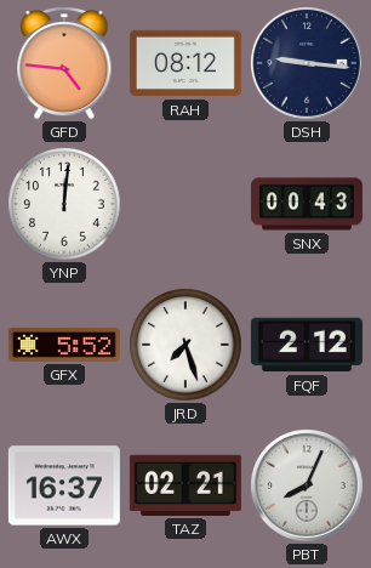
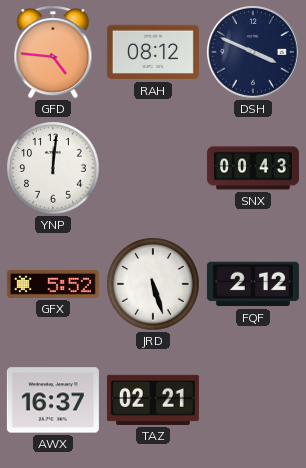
DSH: 9:16 -> 3:49
JRD: 7:27 -> 5:27
PBT: 8:04 -> none
